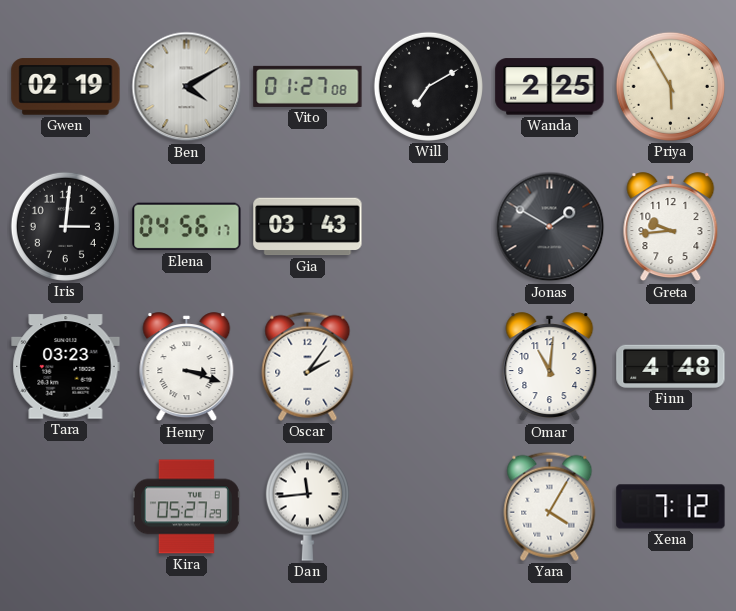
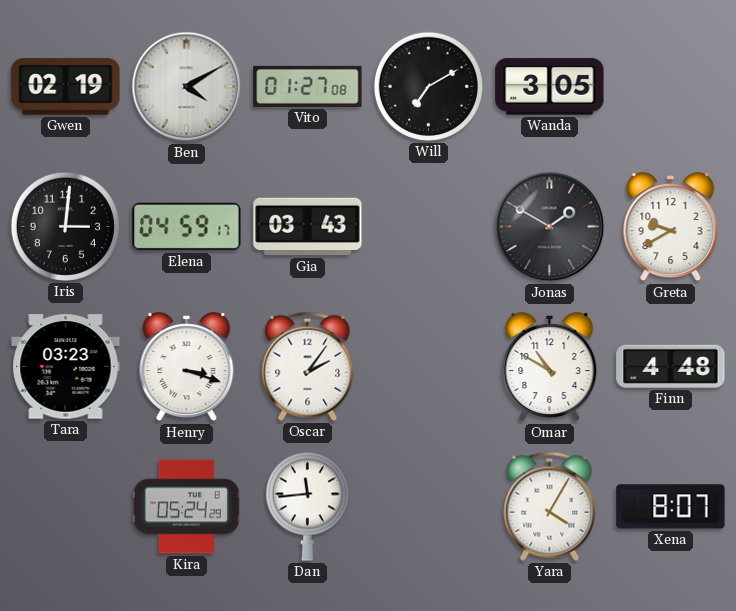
Wanda: 2:25 -> 3:05
Priya: 5:55 -> none
Elena: 04:56 -> 04:59
Greta: 9:44 -> 9:40
Omar: 11:01 -> 10:50
Kira: 05:27 -> 05:24
Xena: 7:12 -> 8:07
